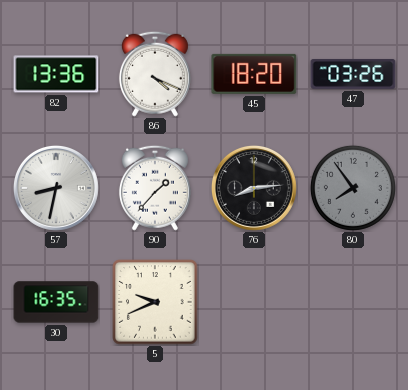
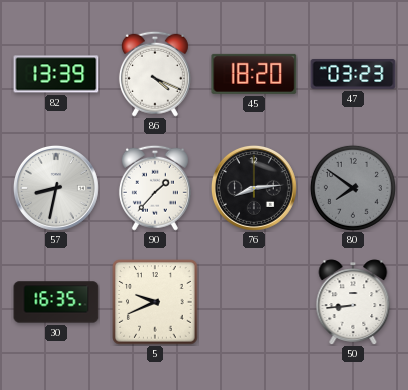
82: 13:36 -> 13:39
47: 03:26 -> 03:23
80: 7:54 -> 7:51
50: none -> 8:44
